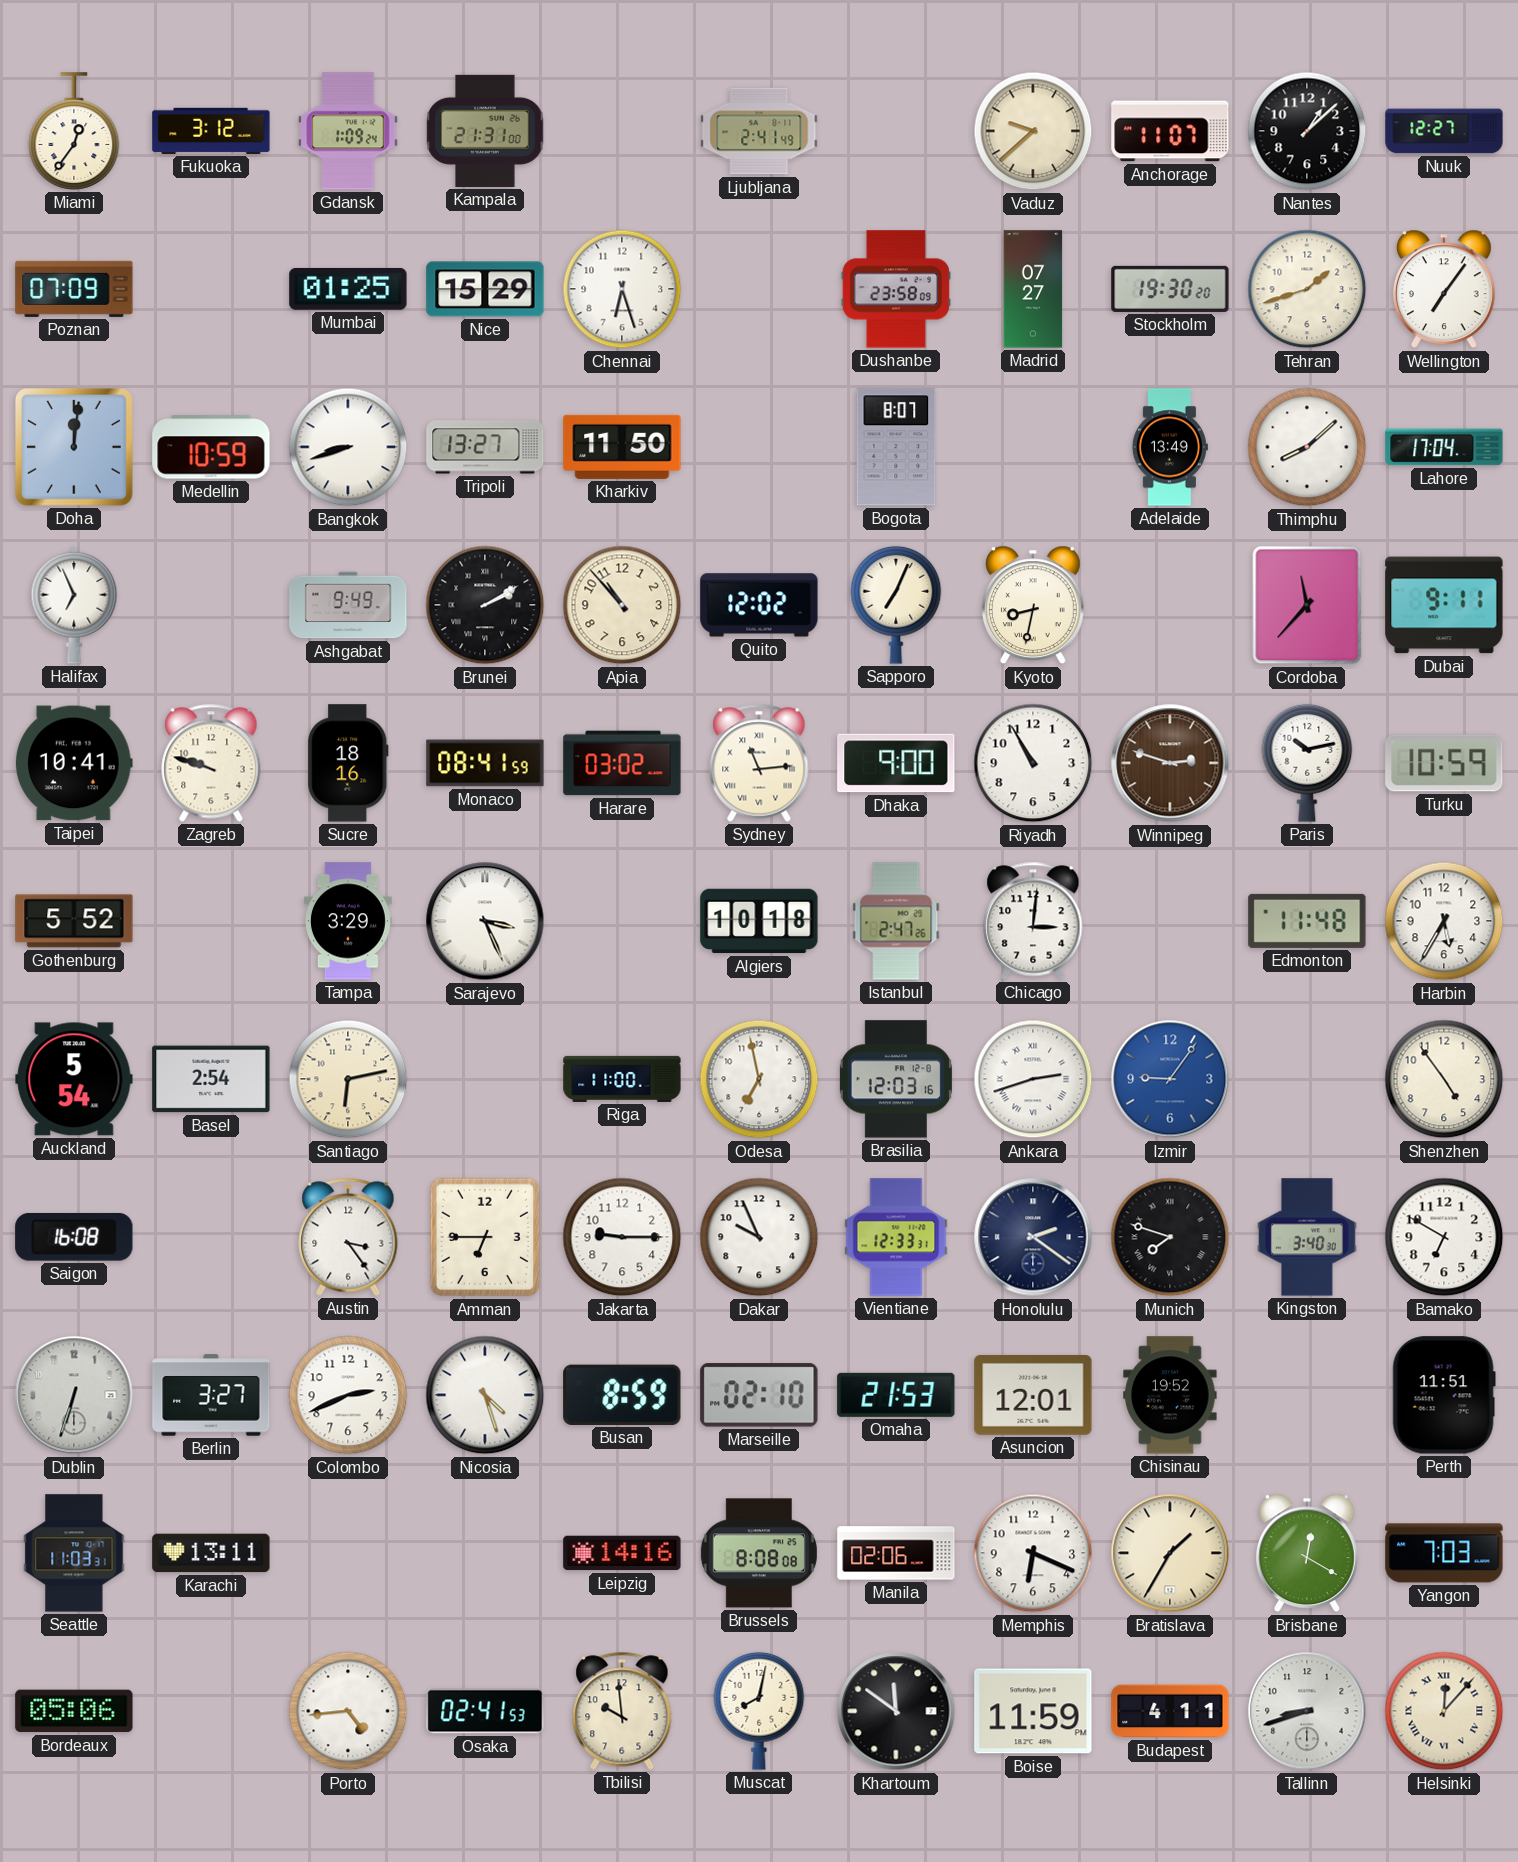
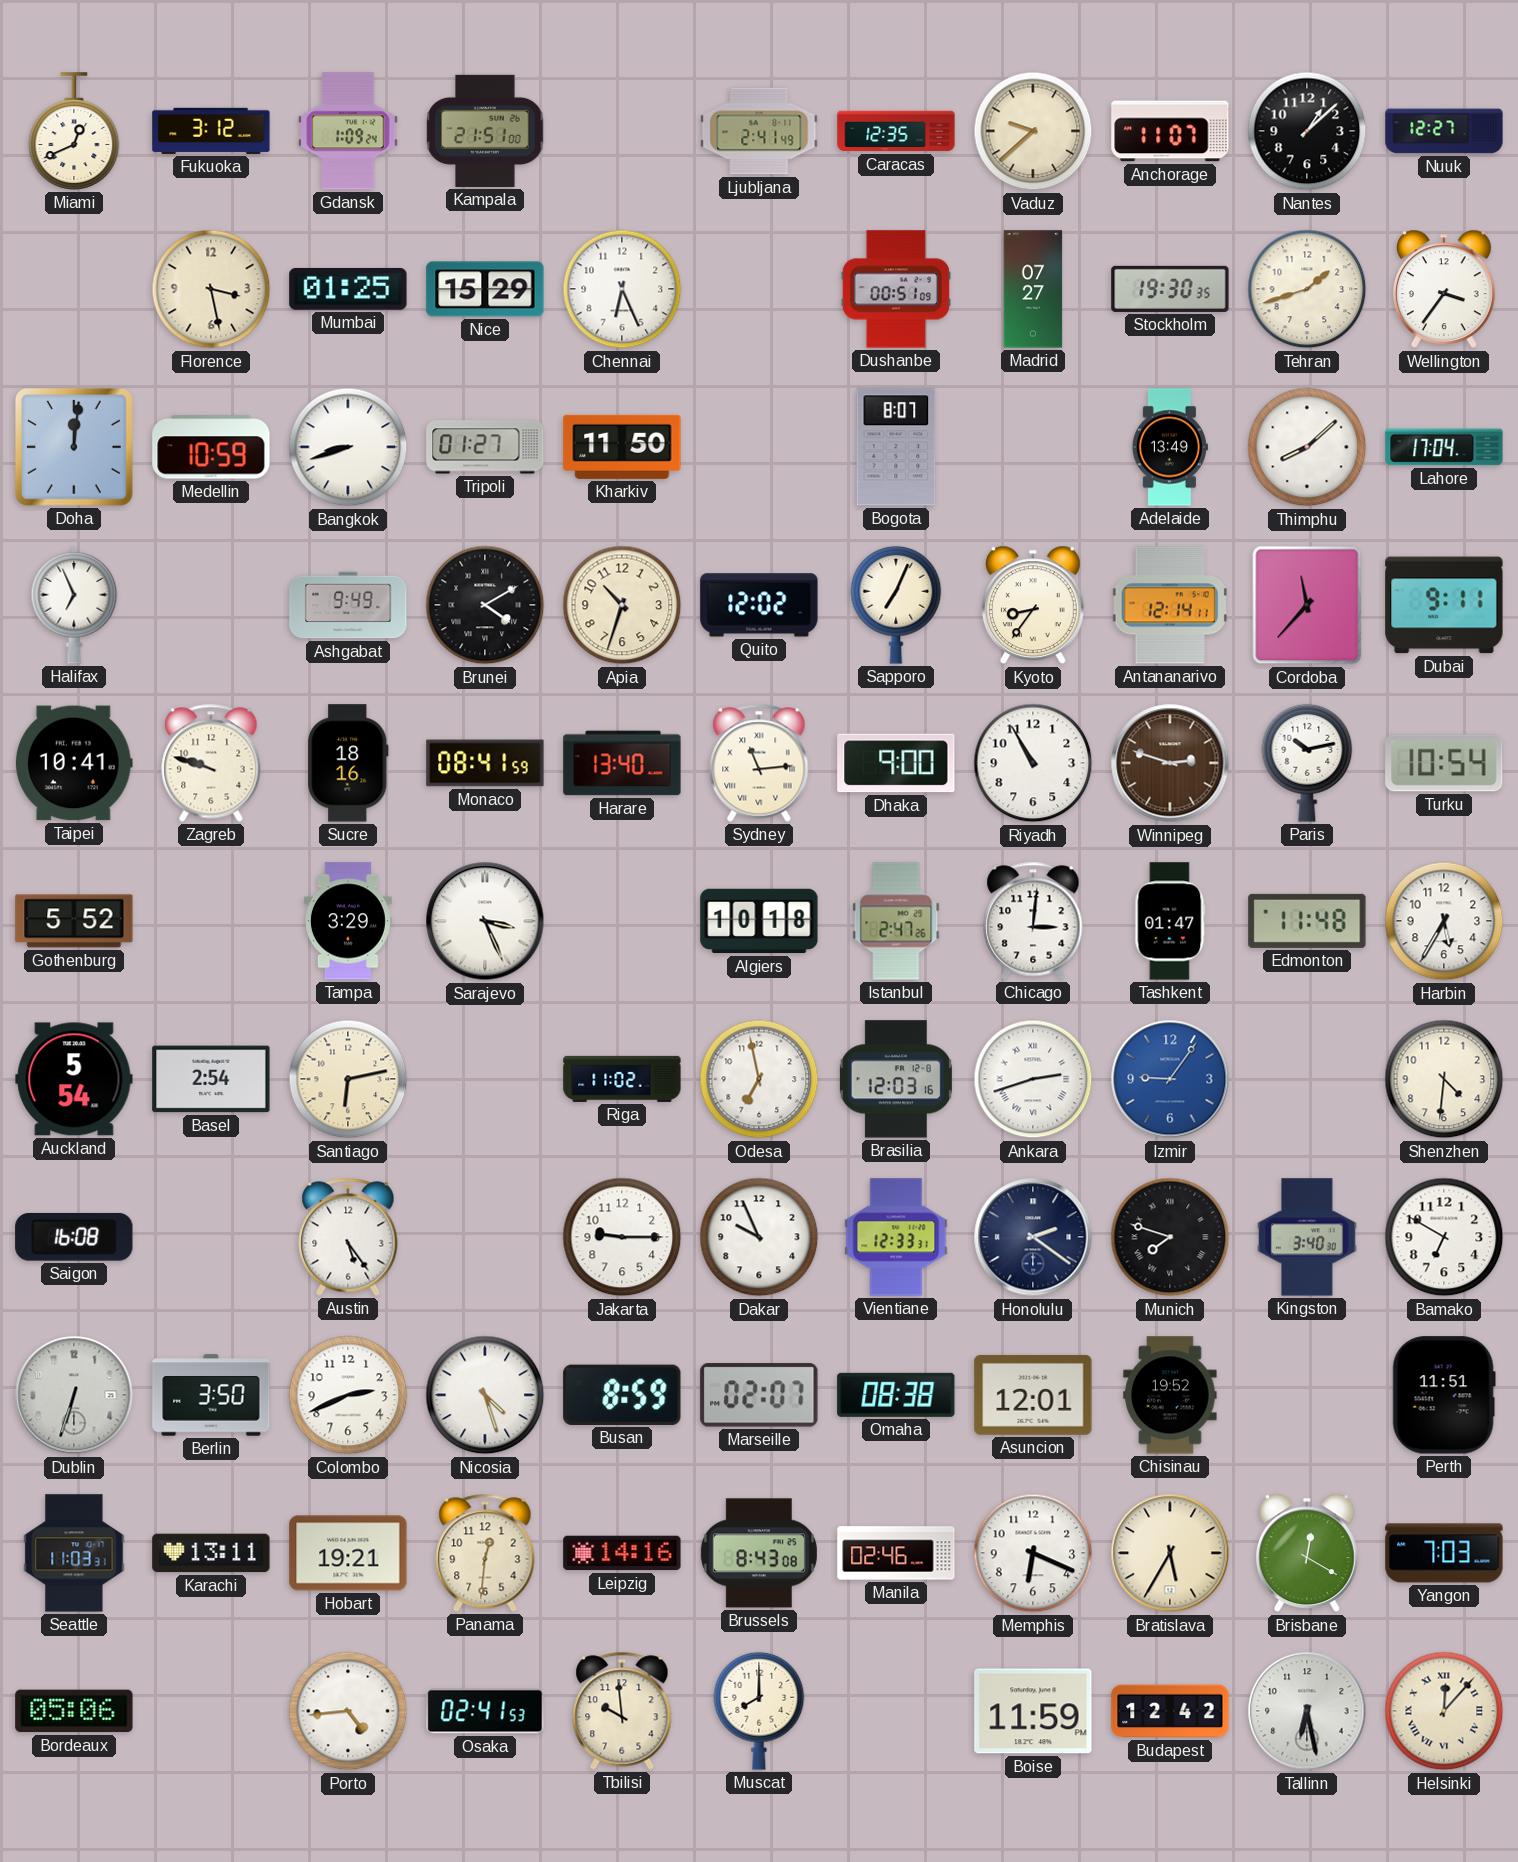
Miami: 12:36 -> 12:41
Kampala: 21:31 -> 21:51
Caracas: none -> 12:35
Poznan: 07:09 -> none
Florence: none -> 3:28
Chennai: 6:27 -> 6:26
Dushanbe: 23:58 -> 00:51
Stockholm: 19:30:20 -> 19:30:35
Wellington: 7:06 -> 3:36
Tripoli: 13:27 -> 01:27
Brunei: 2:10 -> 4:10
Apia: 10:53 -> 10:33
Kyoto: 8:32 -> 8:36
Antananarivo: none -> 12:14
Harare: 03:02 -> 13:40
Turku: 10:59 -> 10:54
Tashkent: none -> 01:47
Riga: 11:00 -> 11:02
Shenzhen: 4:54 -> 4:31
Austin: 3:24 -> 5:24
Amman: 6:45 -> none
Berlin: 3:27 -> 3:50
Marseille: 02:10 -> 02:07
Omaha: 21:53 -> 08:38
Hobart: none -> 19:21
Panama: none -> 12:31
Brussels: 8:08 -> 8:43
Manila: 02:06 -> 02:46
Bratislava: 1:35 -> 5:35
Muscat: 8:02 -> 8:00
Khartoum: 11:51 -> none
Budapest: 4:11 -> 12:42
Tallinn: 8:42 -> 6:28
